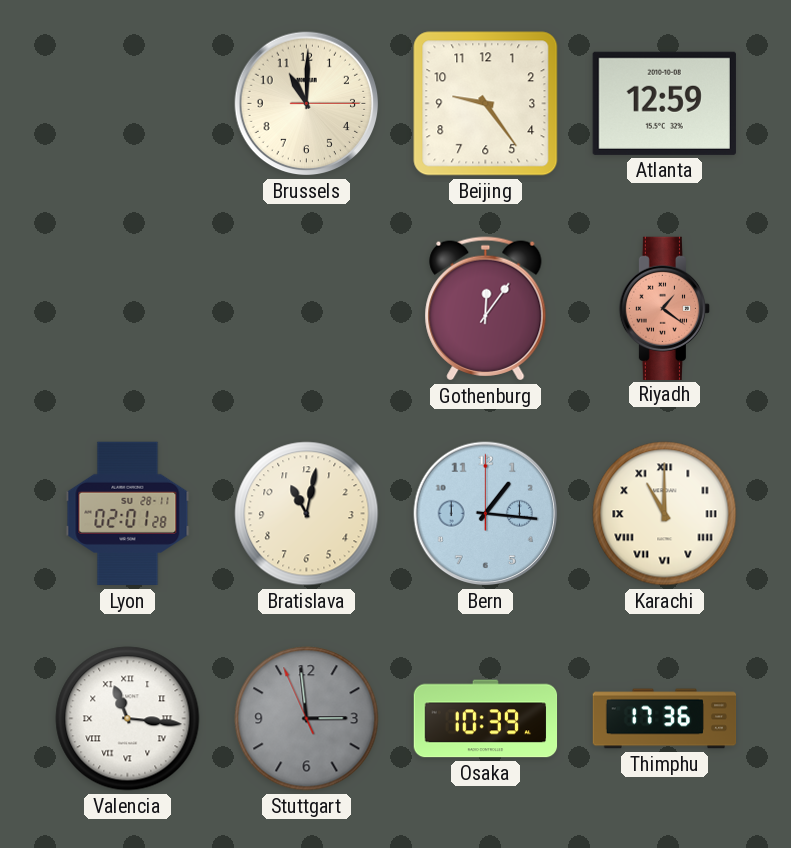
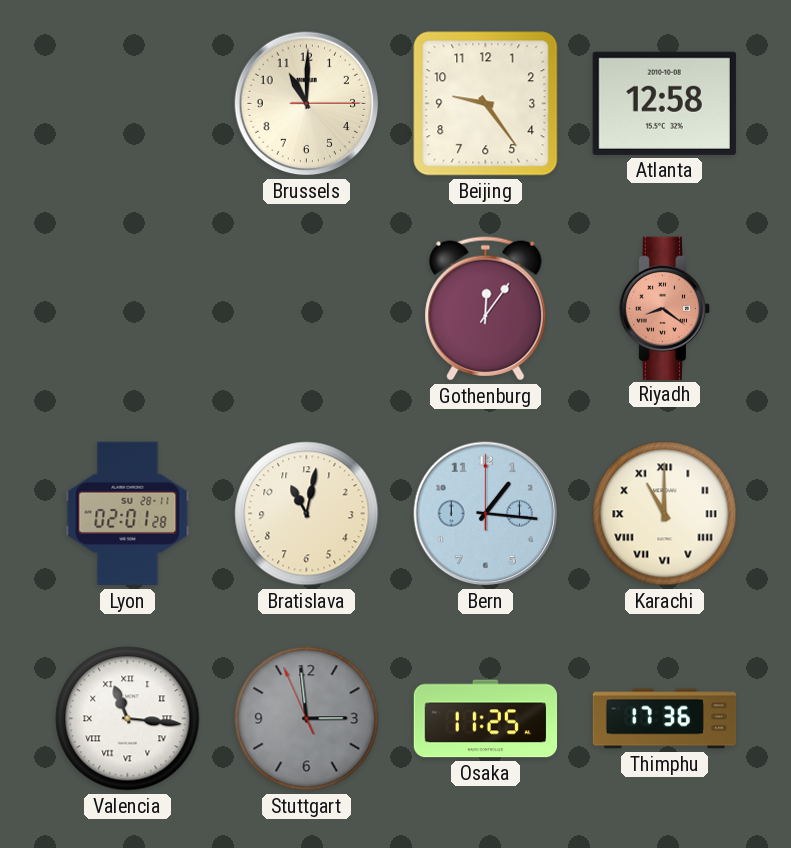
Atlanta: 12:59 -> 12:58
Riyadh: 1:21 -> 8:21
Osaka: 10:39 -> 11:25
